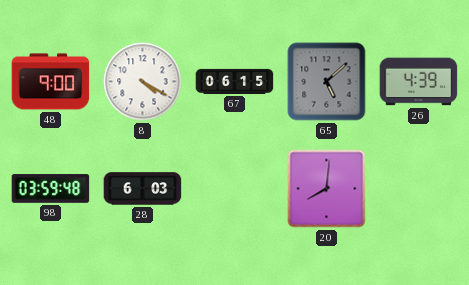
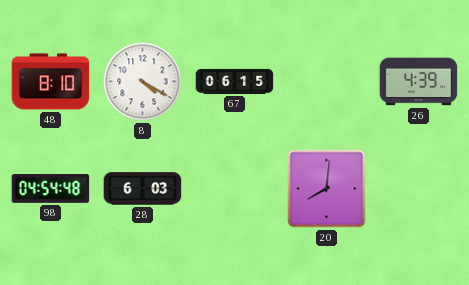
48: 9:00 -> 8:10
65: 5:08 -> none
98: 03:59 -> 04:54
